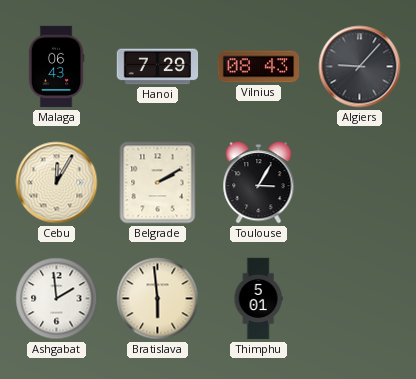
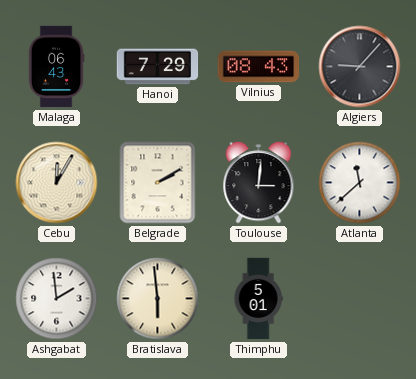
Toulouse: 3:05 -> 3:01
Atlanta: none -> 11:38
